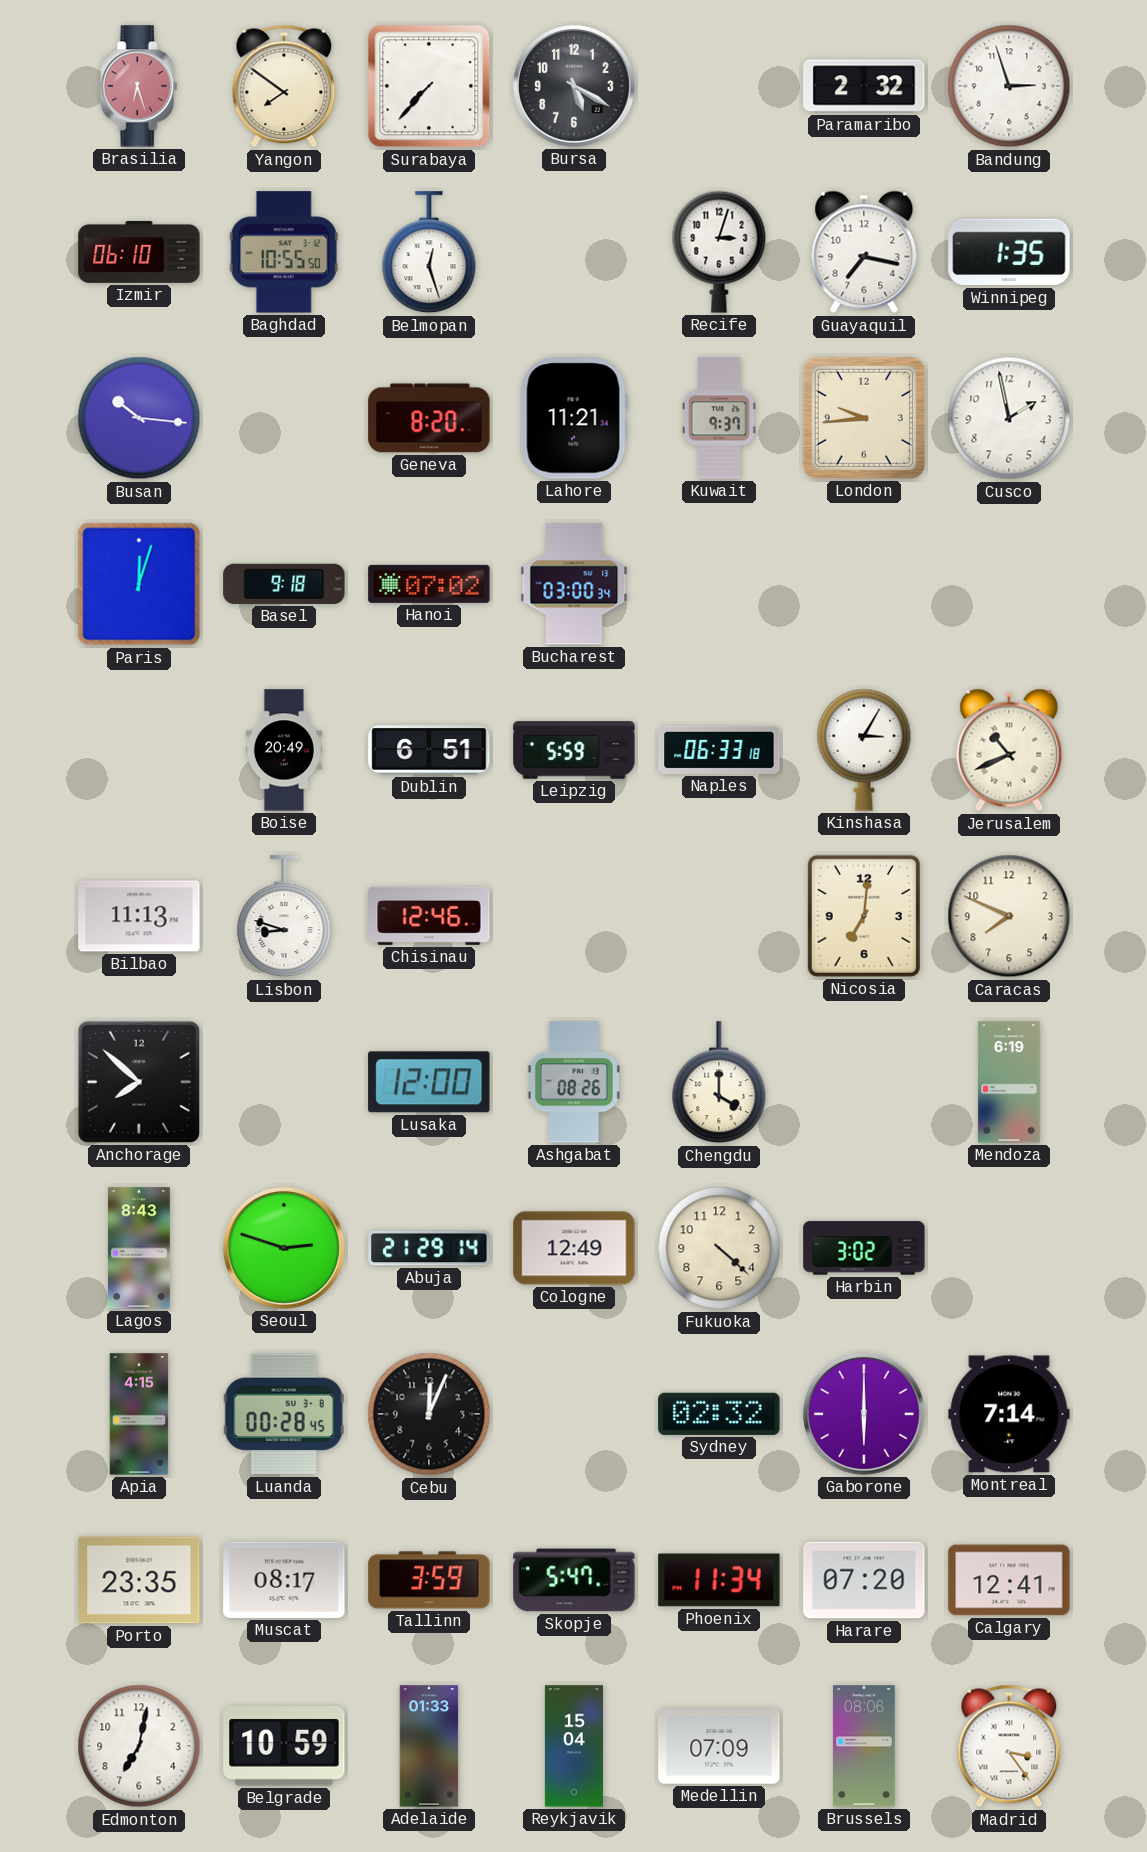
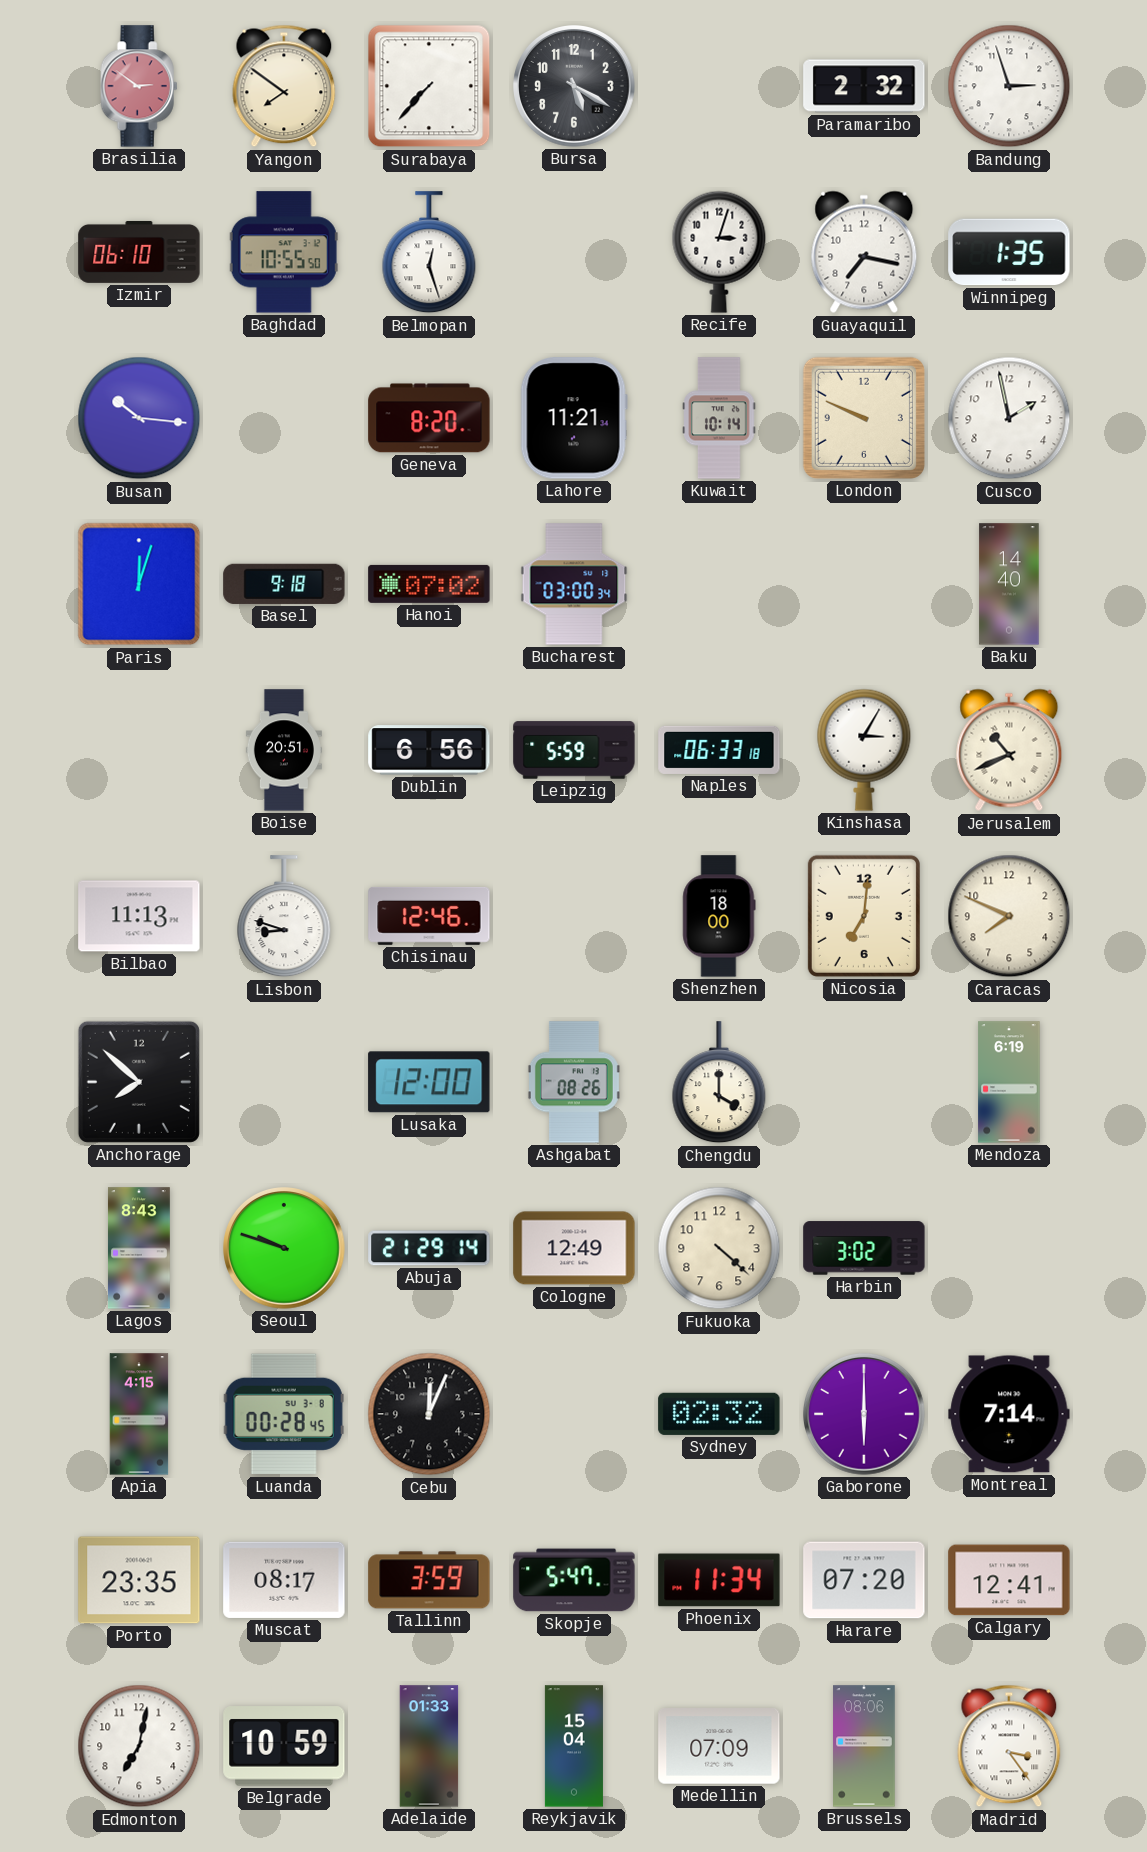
Brasilia: 6:27 -> 2:51
Kuwait: 9:37 -> 10:14
London: 9:44 -> 9:49
Baku: none -> 14:40
Boise: 20:49 -> 20:51
Dublin: 6:51 -> 6:56
Shenzhen: none -> 18:00
Seoul: 2:48 -> 9:48
